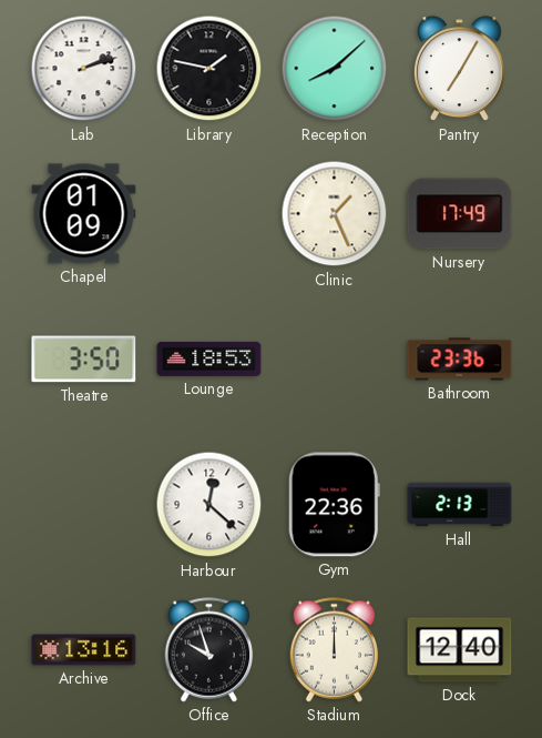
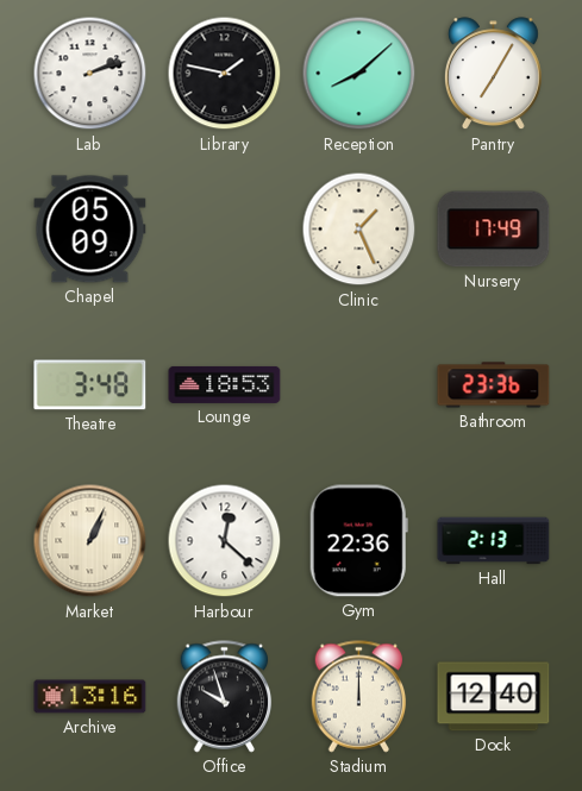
Chapel: 01:09 -> 05:09
Theatre: 3:50 -> 3:48
Market: none -> 1:04
